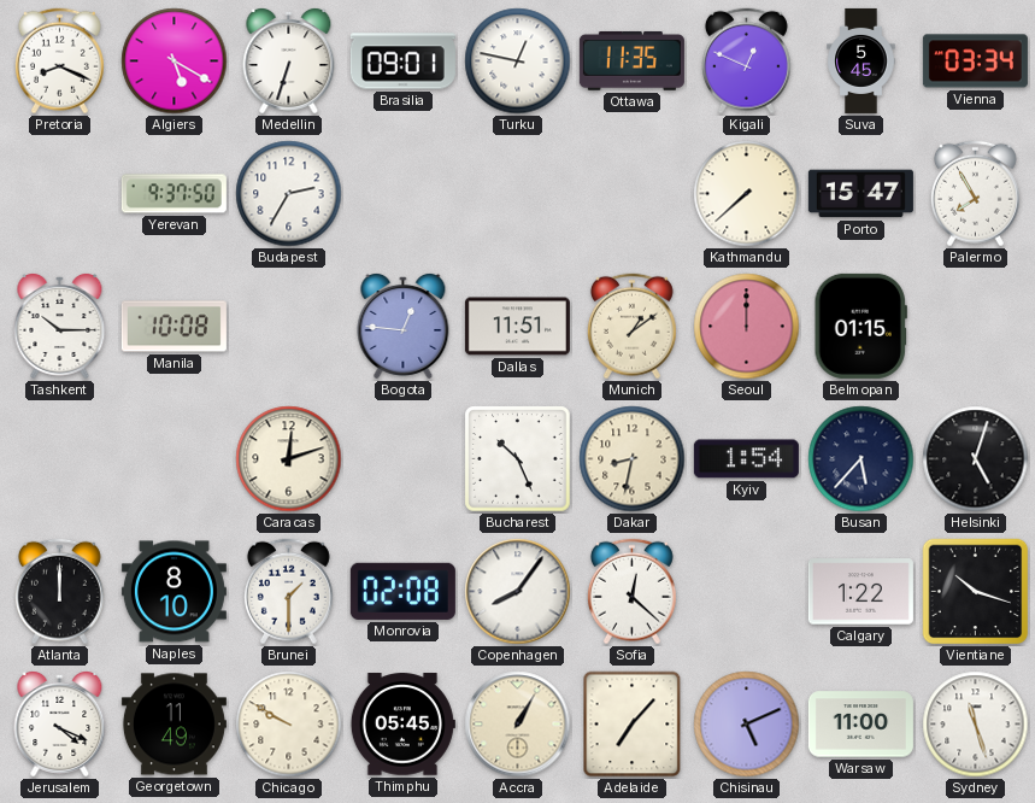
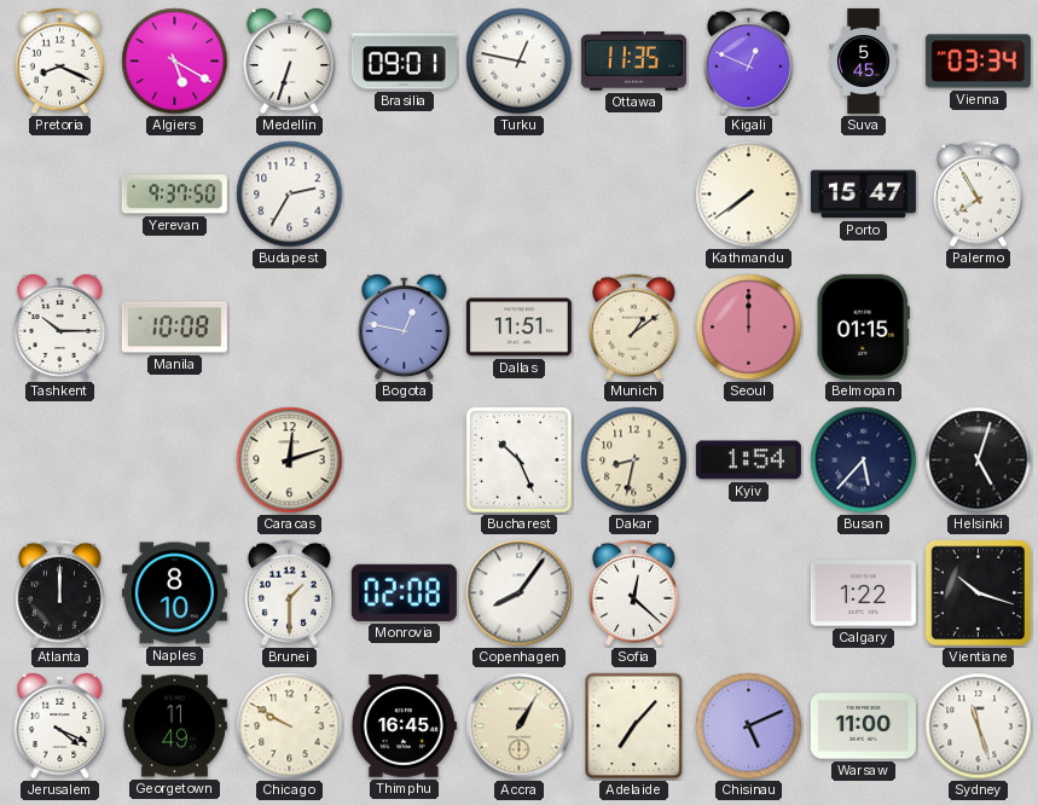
Kathmandu: 7:38 -> 7:39
Bogota: 12:46 -> 12:47
Thimphu: 05:45 -> 16:45
